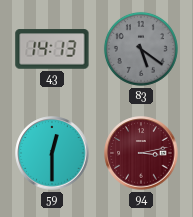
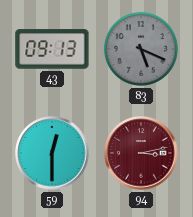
43: 14:13 -> 09:13
83: 5:21 -> 5:19
